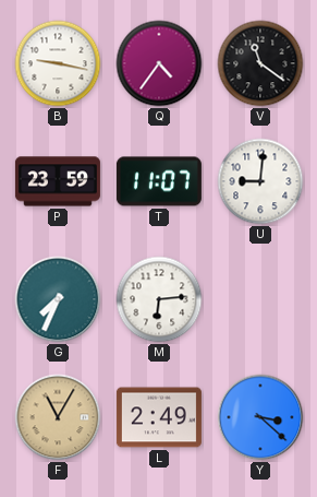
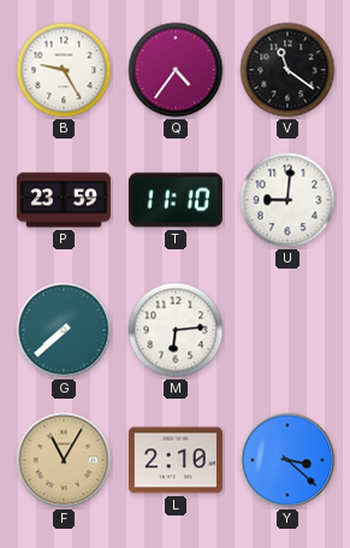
B: 9:17 -> 9:25
T: 11:07 -> 11:10
G: 7:34 -> 7:38
L: 2:49 -> 2:10
